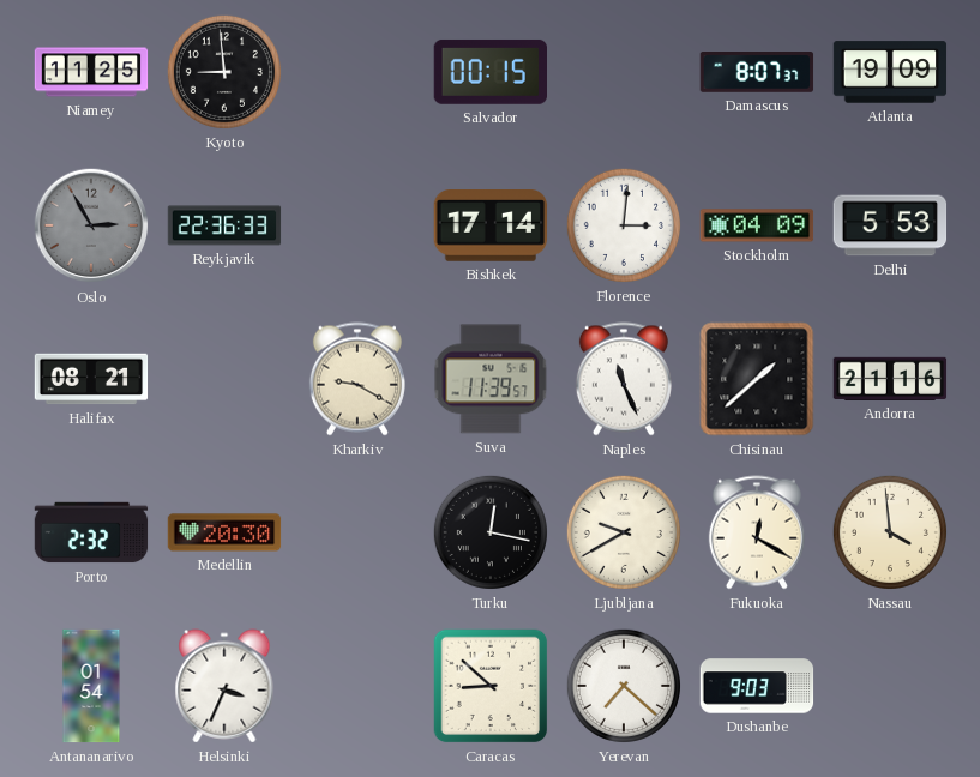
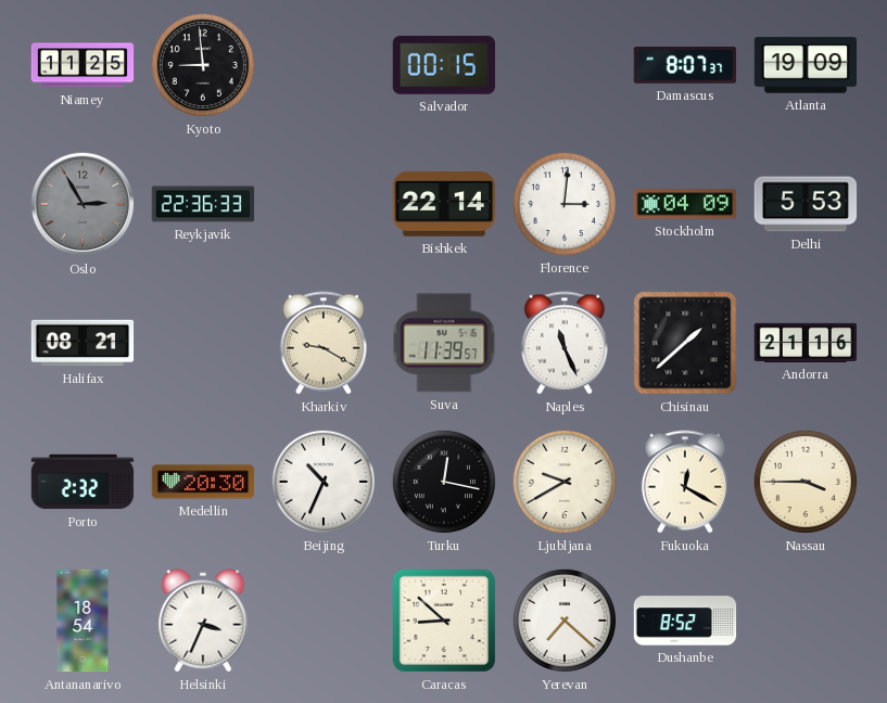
Bishkek: 17:14 -> 22:14
Beijing: none -> 10:34
Nassau: 3:59 -> 3:45
Antananarivo: 01:54 -> 18:54
Dushanbe: 9:03 -> 8:52
